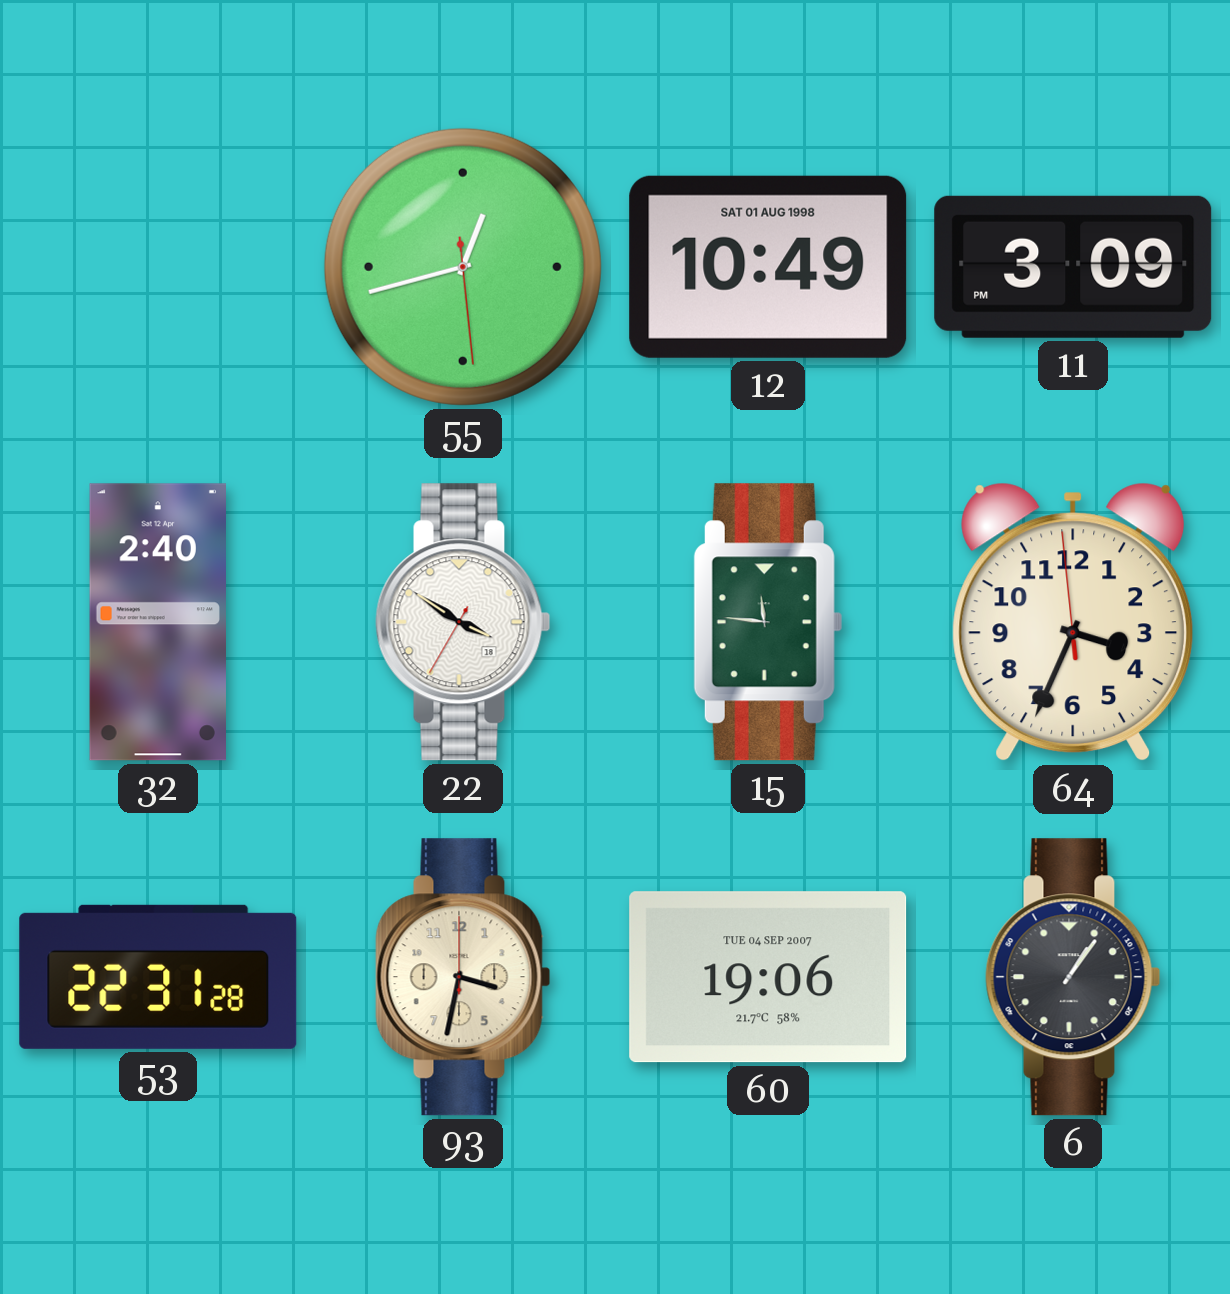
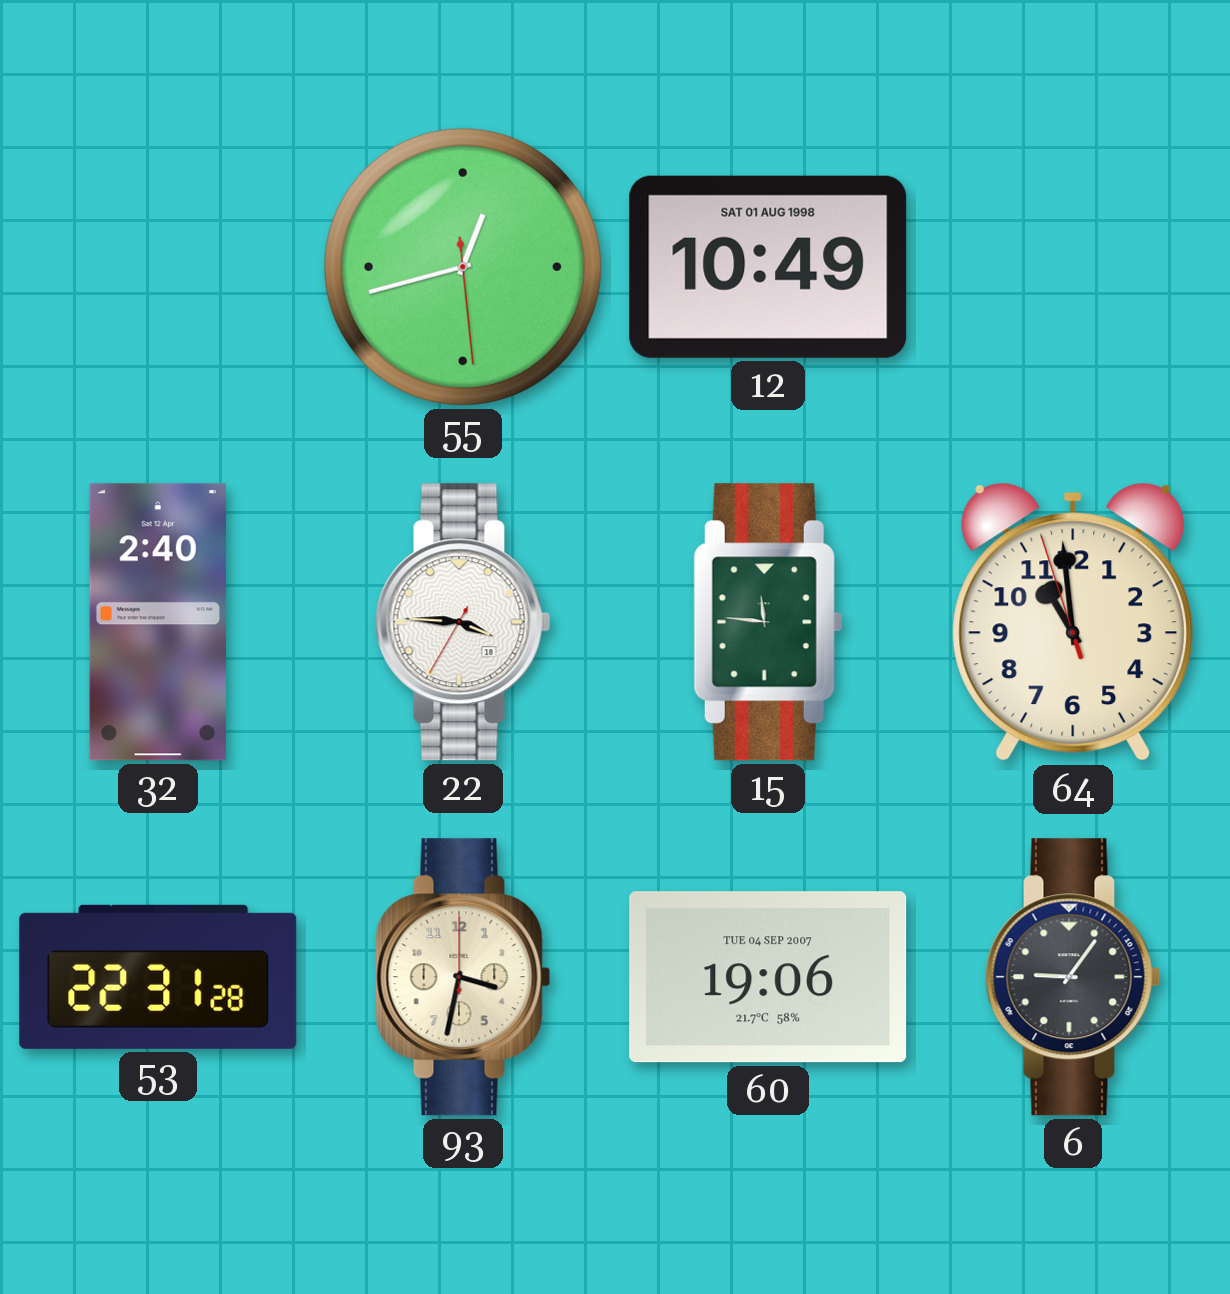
11: 3:09 -> none
22: 3:50 -> 3:45
64: 3:33 -> 10:58
6: 1:06 -> 9:06
